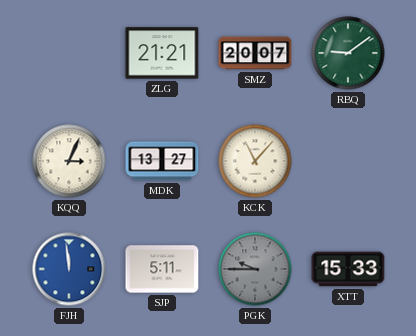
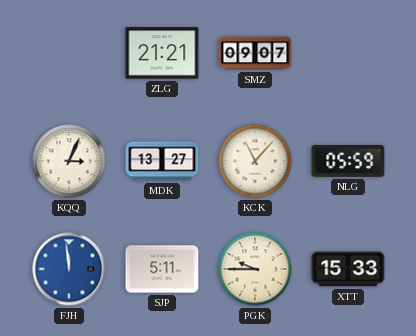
SMZ: 20:07 -> 09:07
RBQ: 9:09 -> none
NLG: none -> 05:59
PGK dial: grey -> cream
